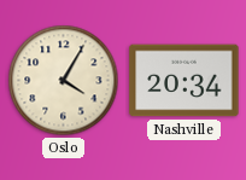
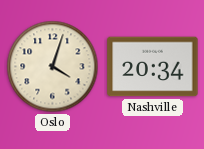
Oslo: 4:05 -> 4:03
